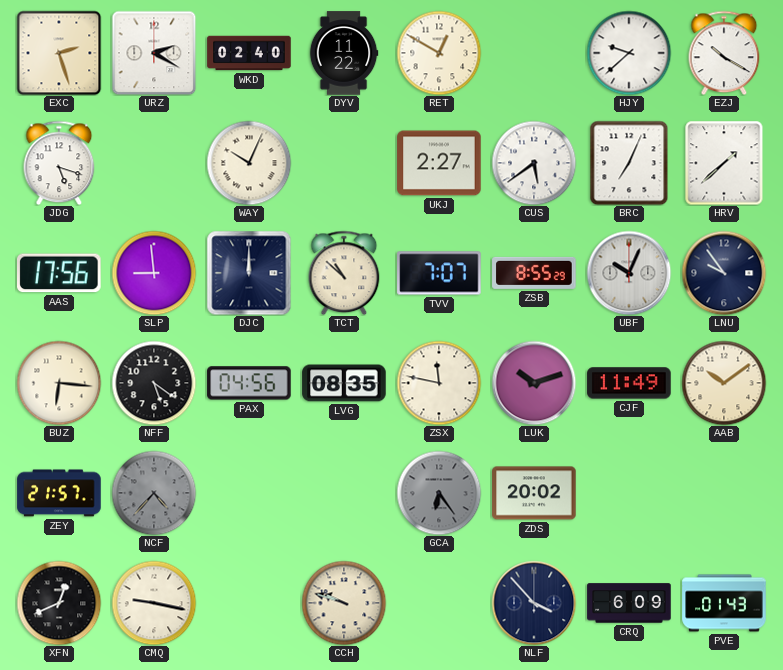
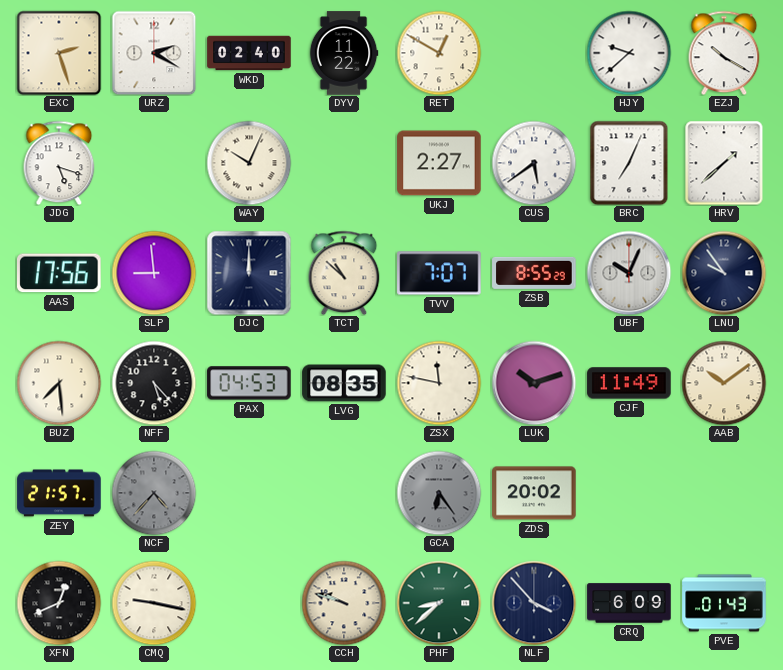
BUZ: 6:16 -> 7:29
NFF: 5:21 -> 5:23
PAX: 04:56 -> 04:53
PHF: none -> 8:38
